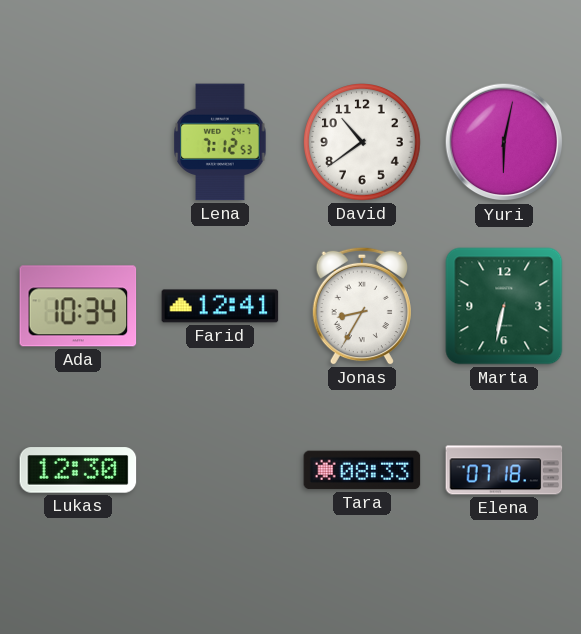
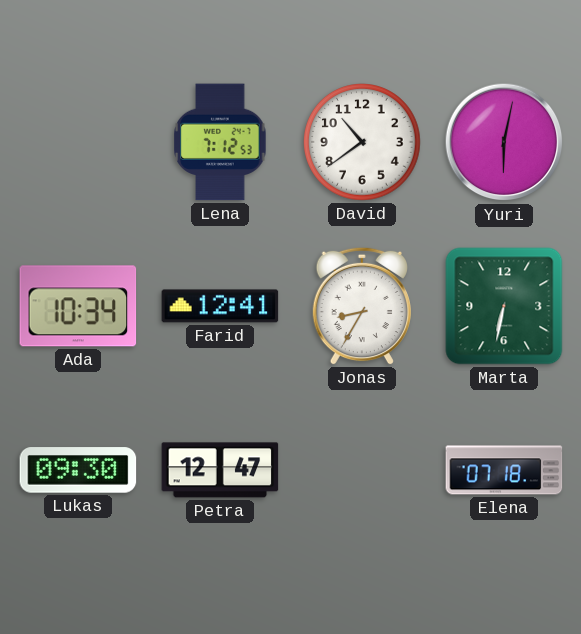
Lukas: 12:30 -> 09:30
Petra: none -> 12:47
Tara: 08:33 -> none
